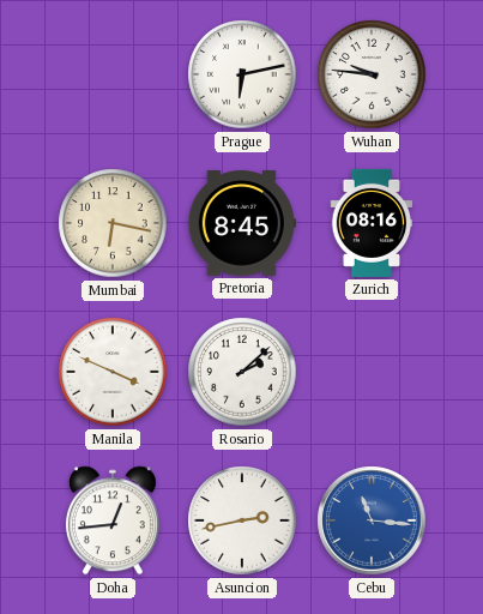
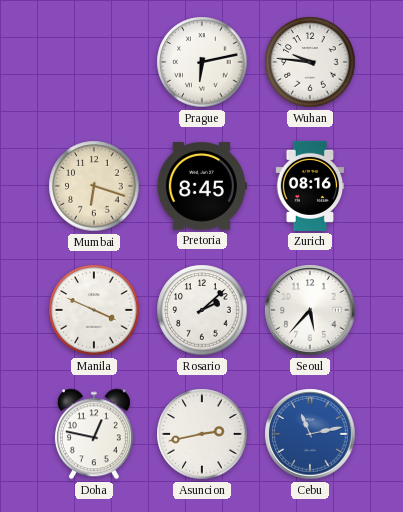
Mumbai: 6:17 -> 6:18
Seoul: none -> 5:37
Doha: 12:44 -> 12:47
Cebu: 11:16 -> 11:13
